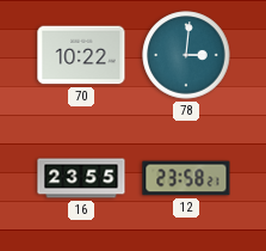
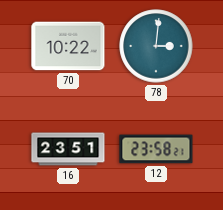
16: 23:55 -> 23:51
